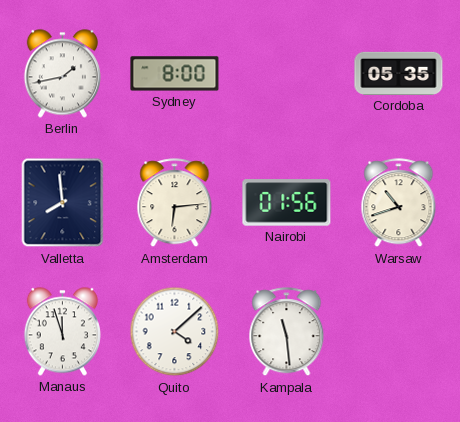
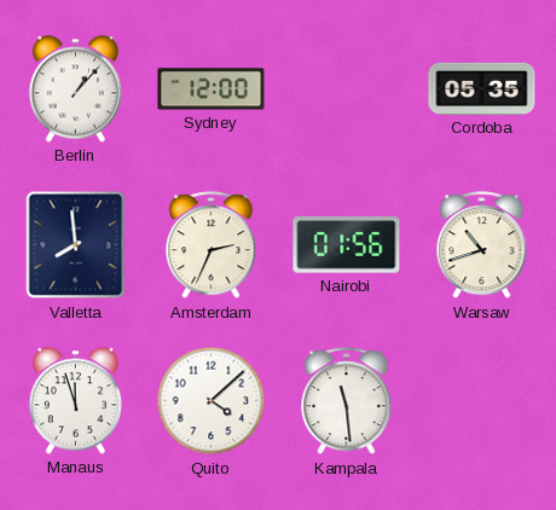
Berlin: 1:43 -> 1:07
Sydney: 8:00 -> 12:00
Amsterdam: 6:14 -> 2:34
